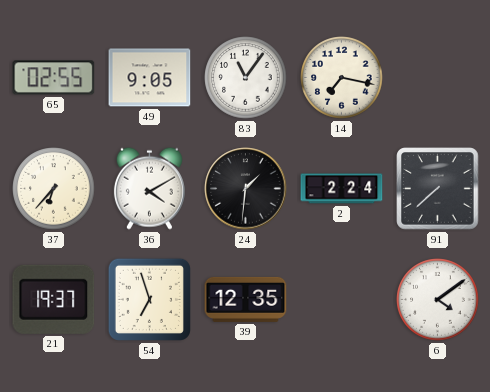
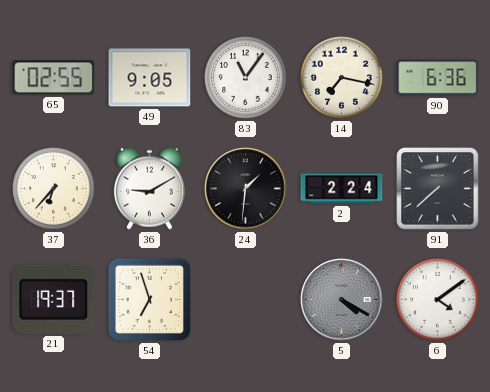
90: none -> 6:36
36: 4:10 -> 9:10
39: 12:35 -> none
5: none -> 4:20
